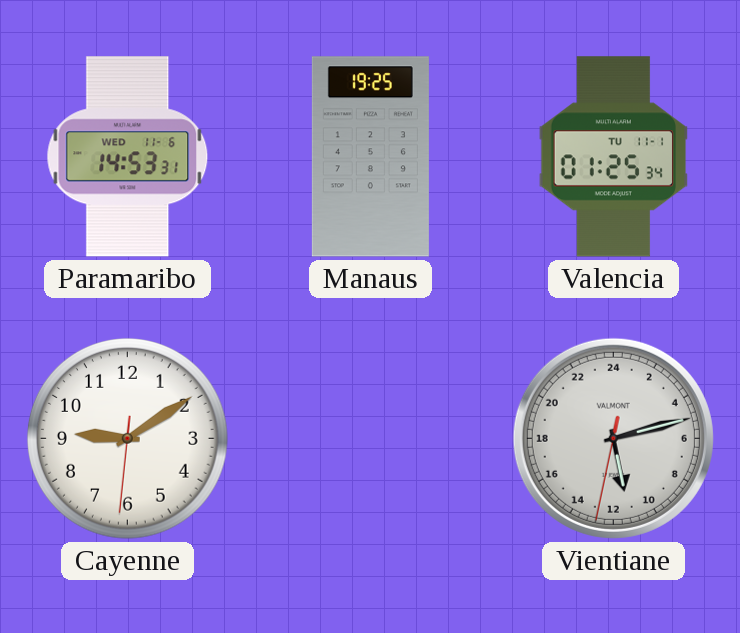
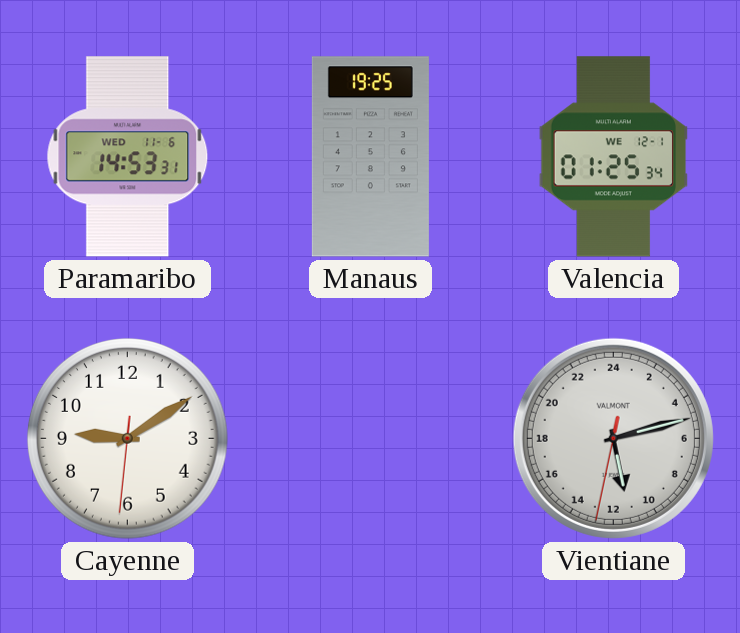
Valencia date: TU 11-1 -> WE 12-1
